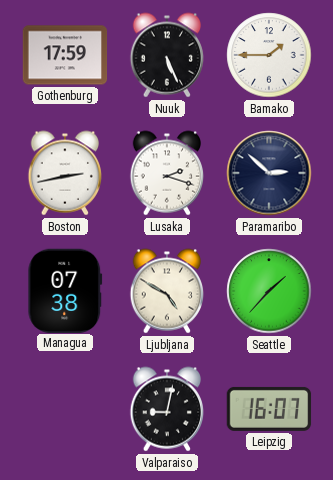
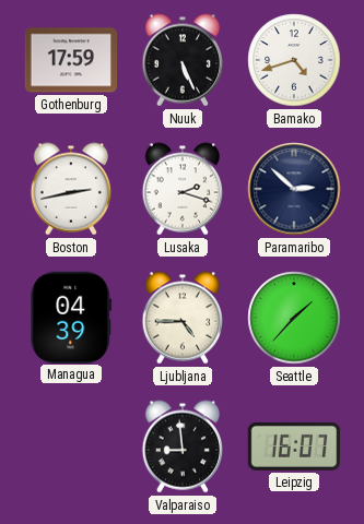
Bamako: 1:45 -> 4:42
Managua: 07:38 -> 04:39
Ljubljana: 4:50 -> 4:45
Valparaiso: 9:02 -> 8:59
